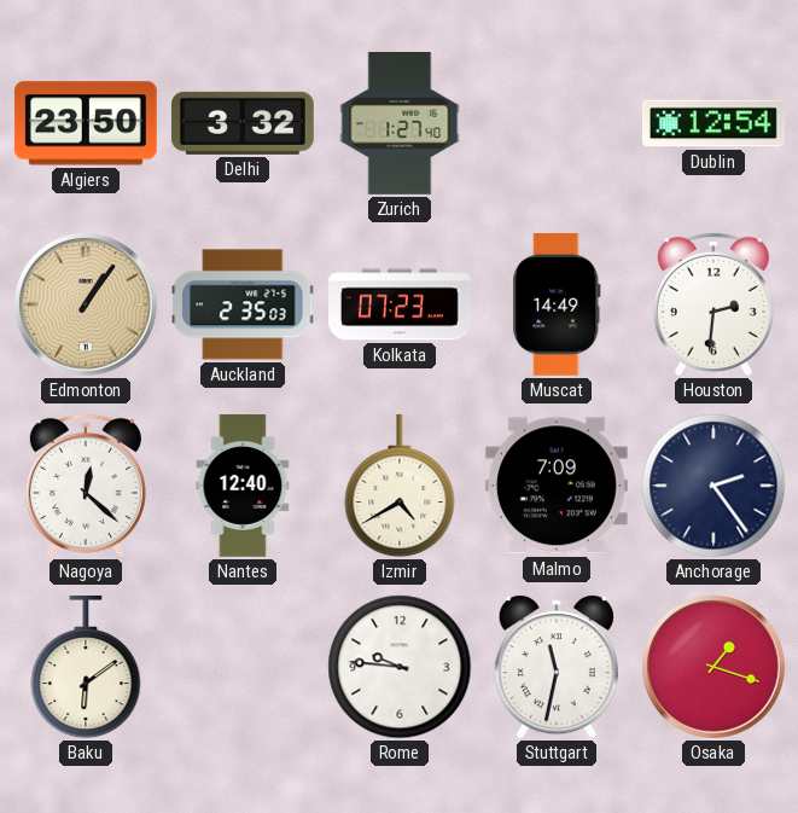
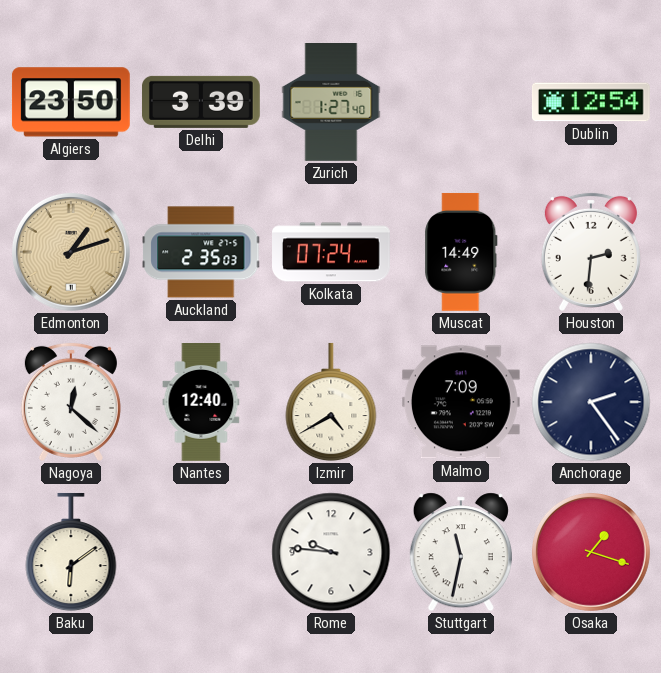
Delhi: 3:32 -> 3:39
Edmonton: 1:06 -> 1:12
Kolkata: 07:23 -> 07:24
